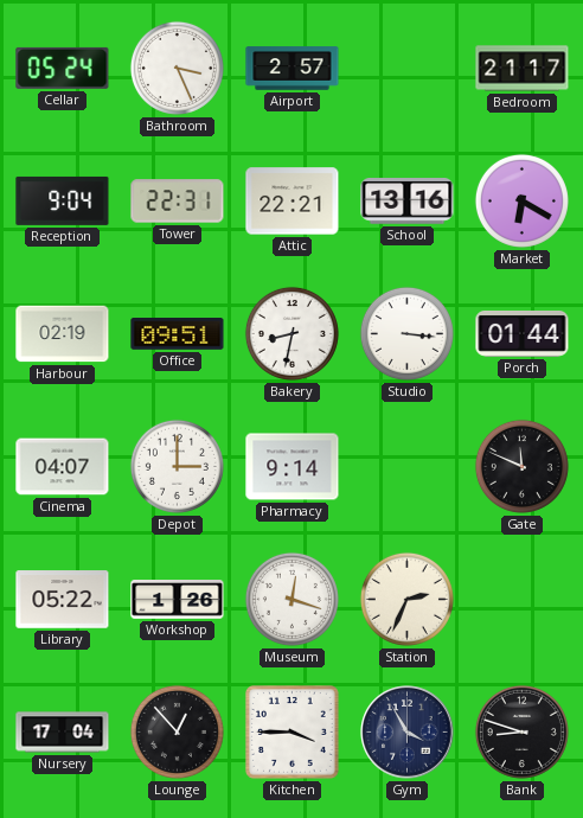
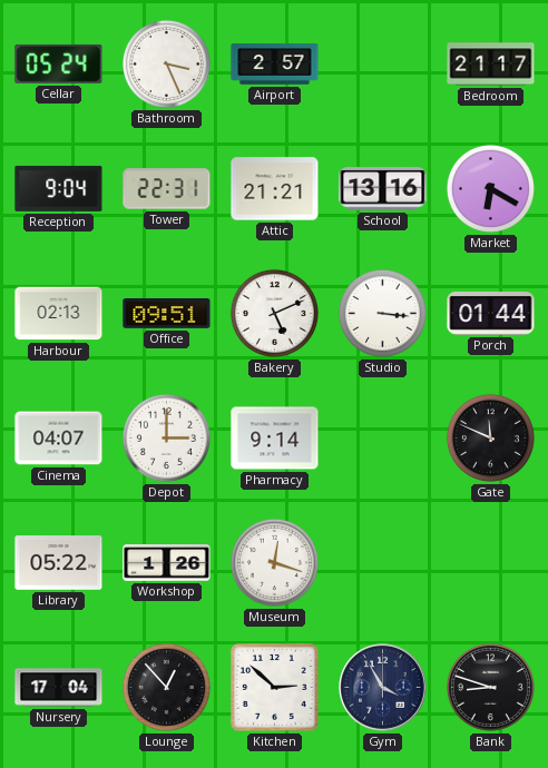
Attic: 22:21 -> 21:21
Harbour: 02:19 -> 02:13
Bakery: 8:32 -> 5:11
Station: 2:34 -> none
Kitchen: 3:45 -> 2:52
